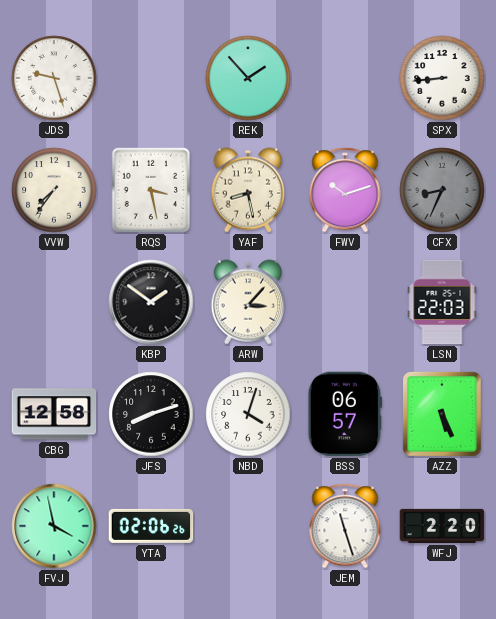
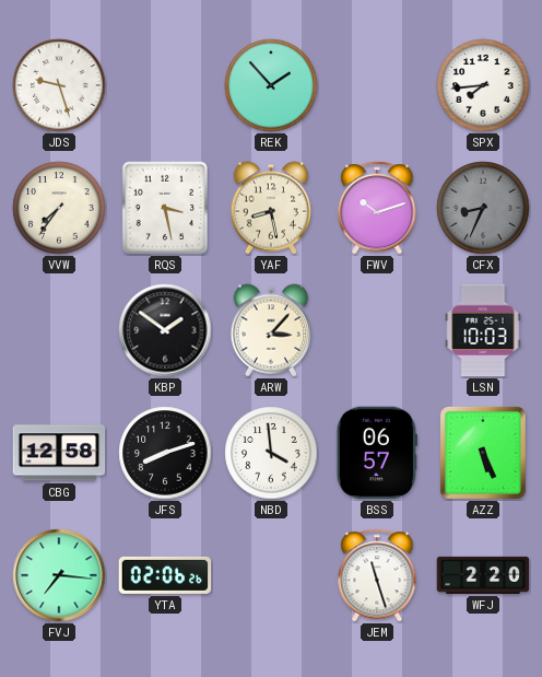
SPX: 8:44 -> 7:44
LSN: 22:03 -> 10:03
NBD: 4:03 -> 3:59
FVJ: 3:58 -> 7:16
